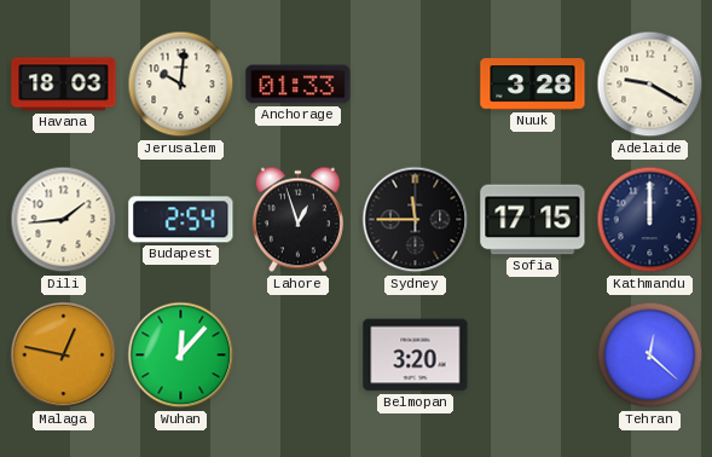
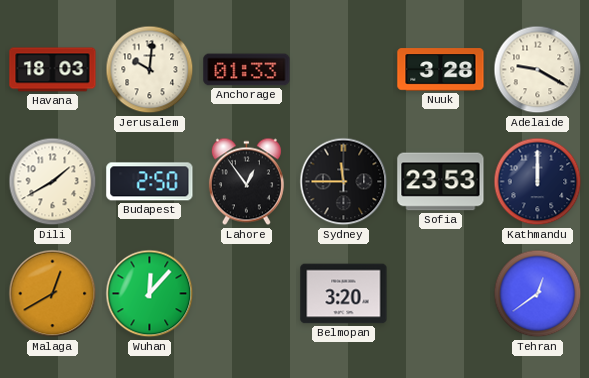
Dili: 1:44 -> 1:40
Budapest: 2:54 -> 2:50
Lahore: 12:57 -> 12:54
Sofia: 17:15 -> 23:53
Malaga: 12:47 -> 12:40
Tehran: 12:22 -> 12:39
